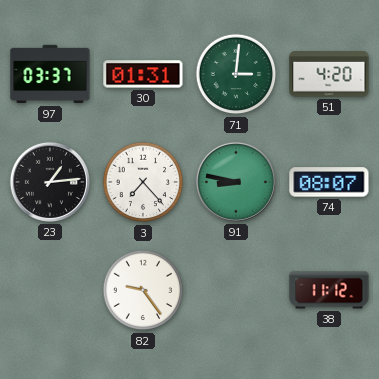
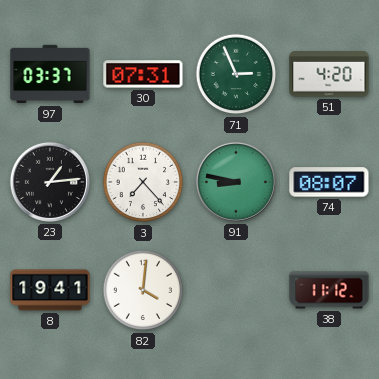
30: 01:31 -> 07:31
71: 3:01 -> 2:56
8: none -> 19:41
82: 9:24 -> 4:01
